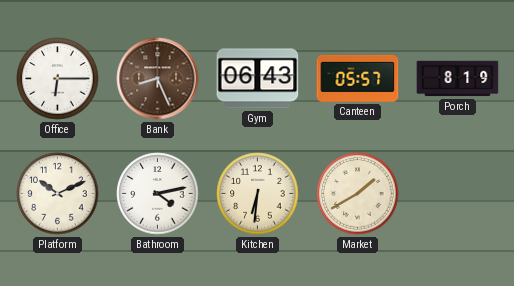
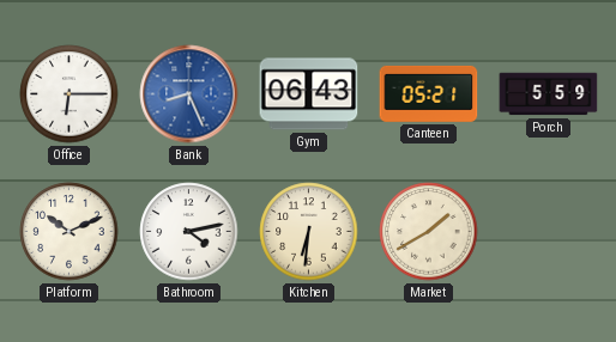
Bank dial: brown -> blue
Canteen: 05:57 -> 05:21
Porch: 8:19 -> 5:59
